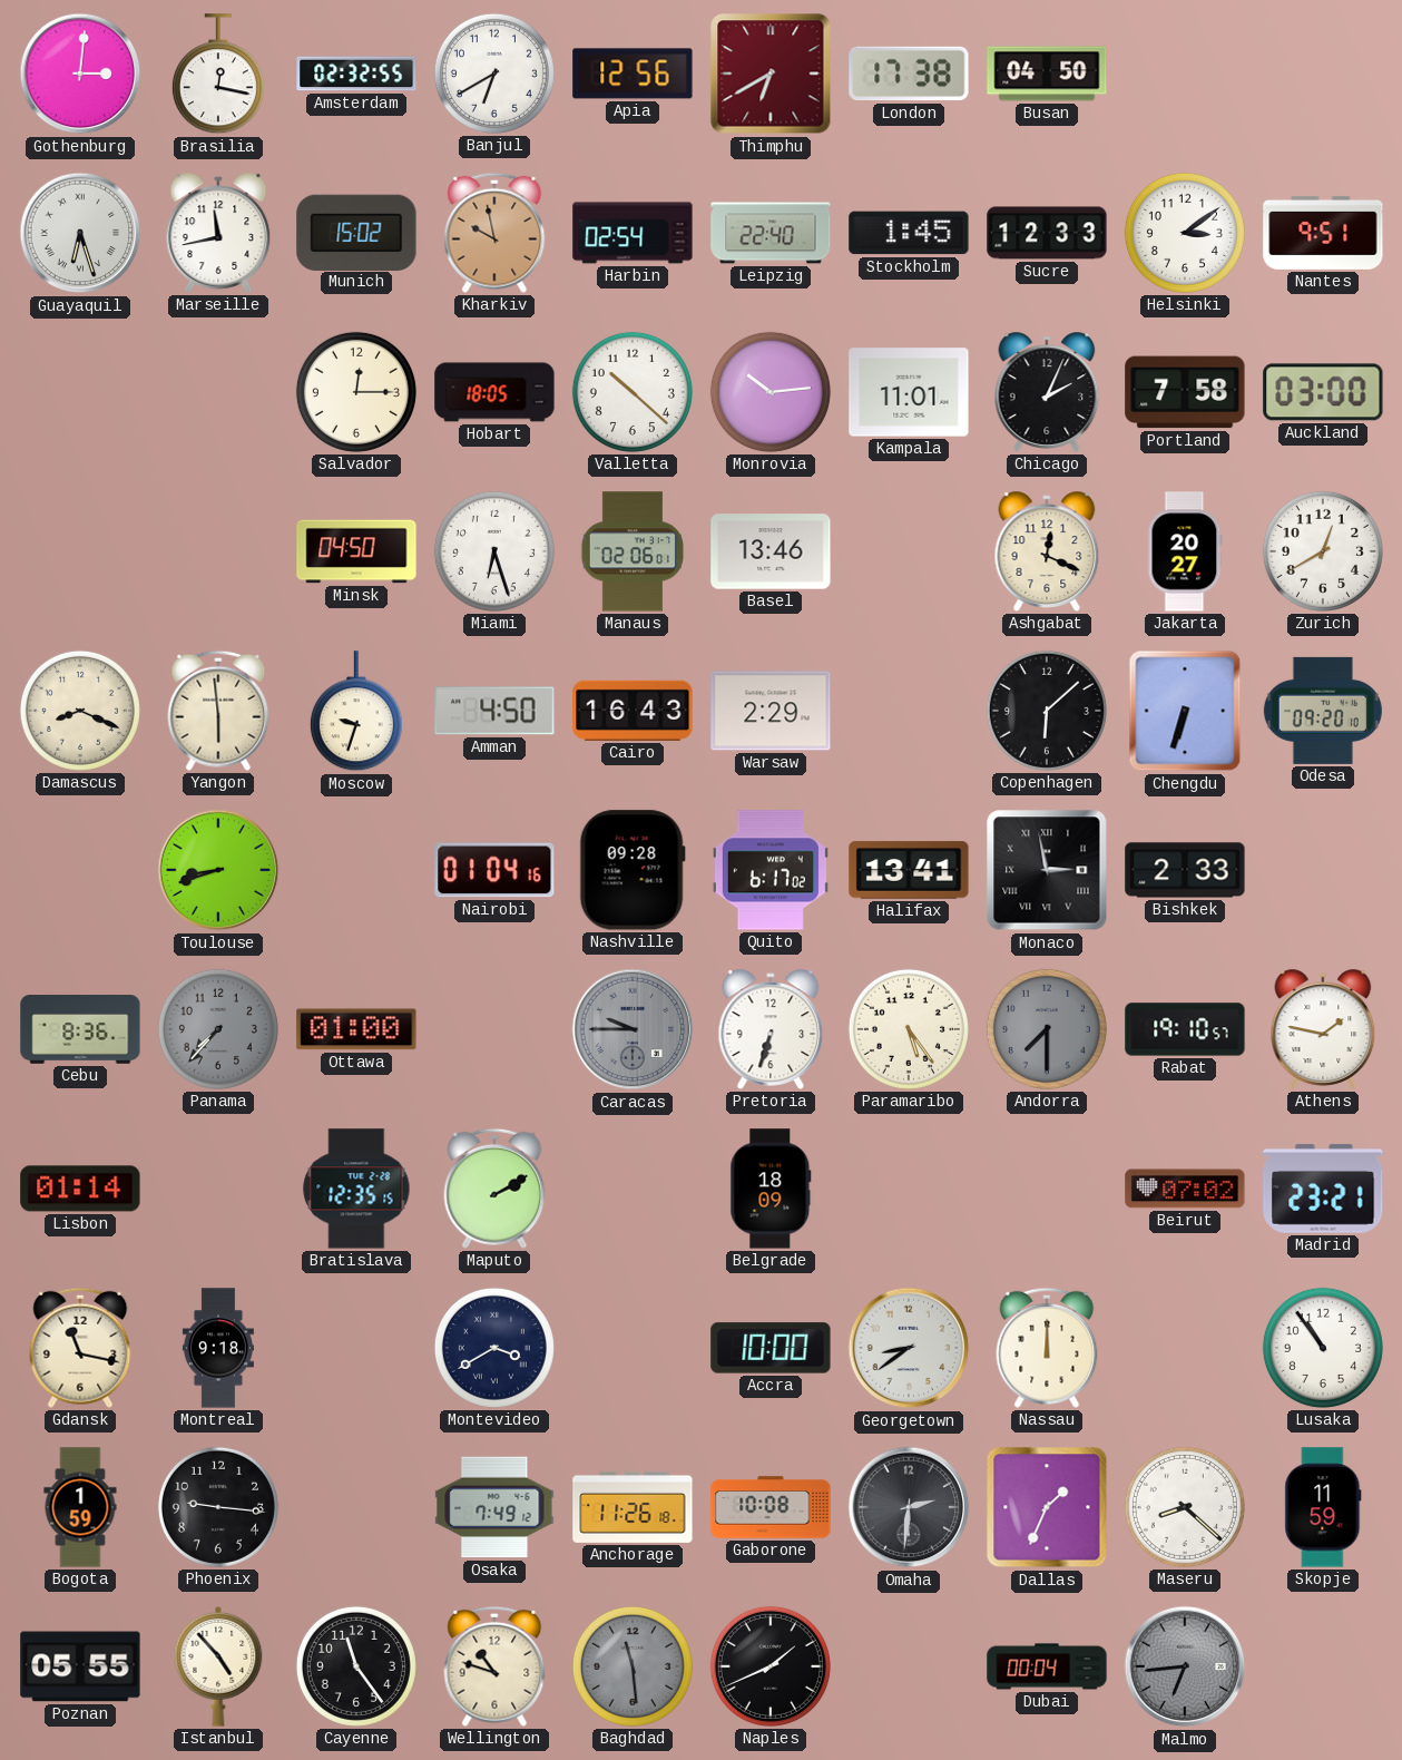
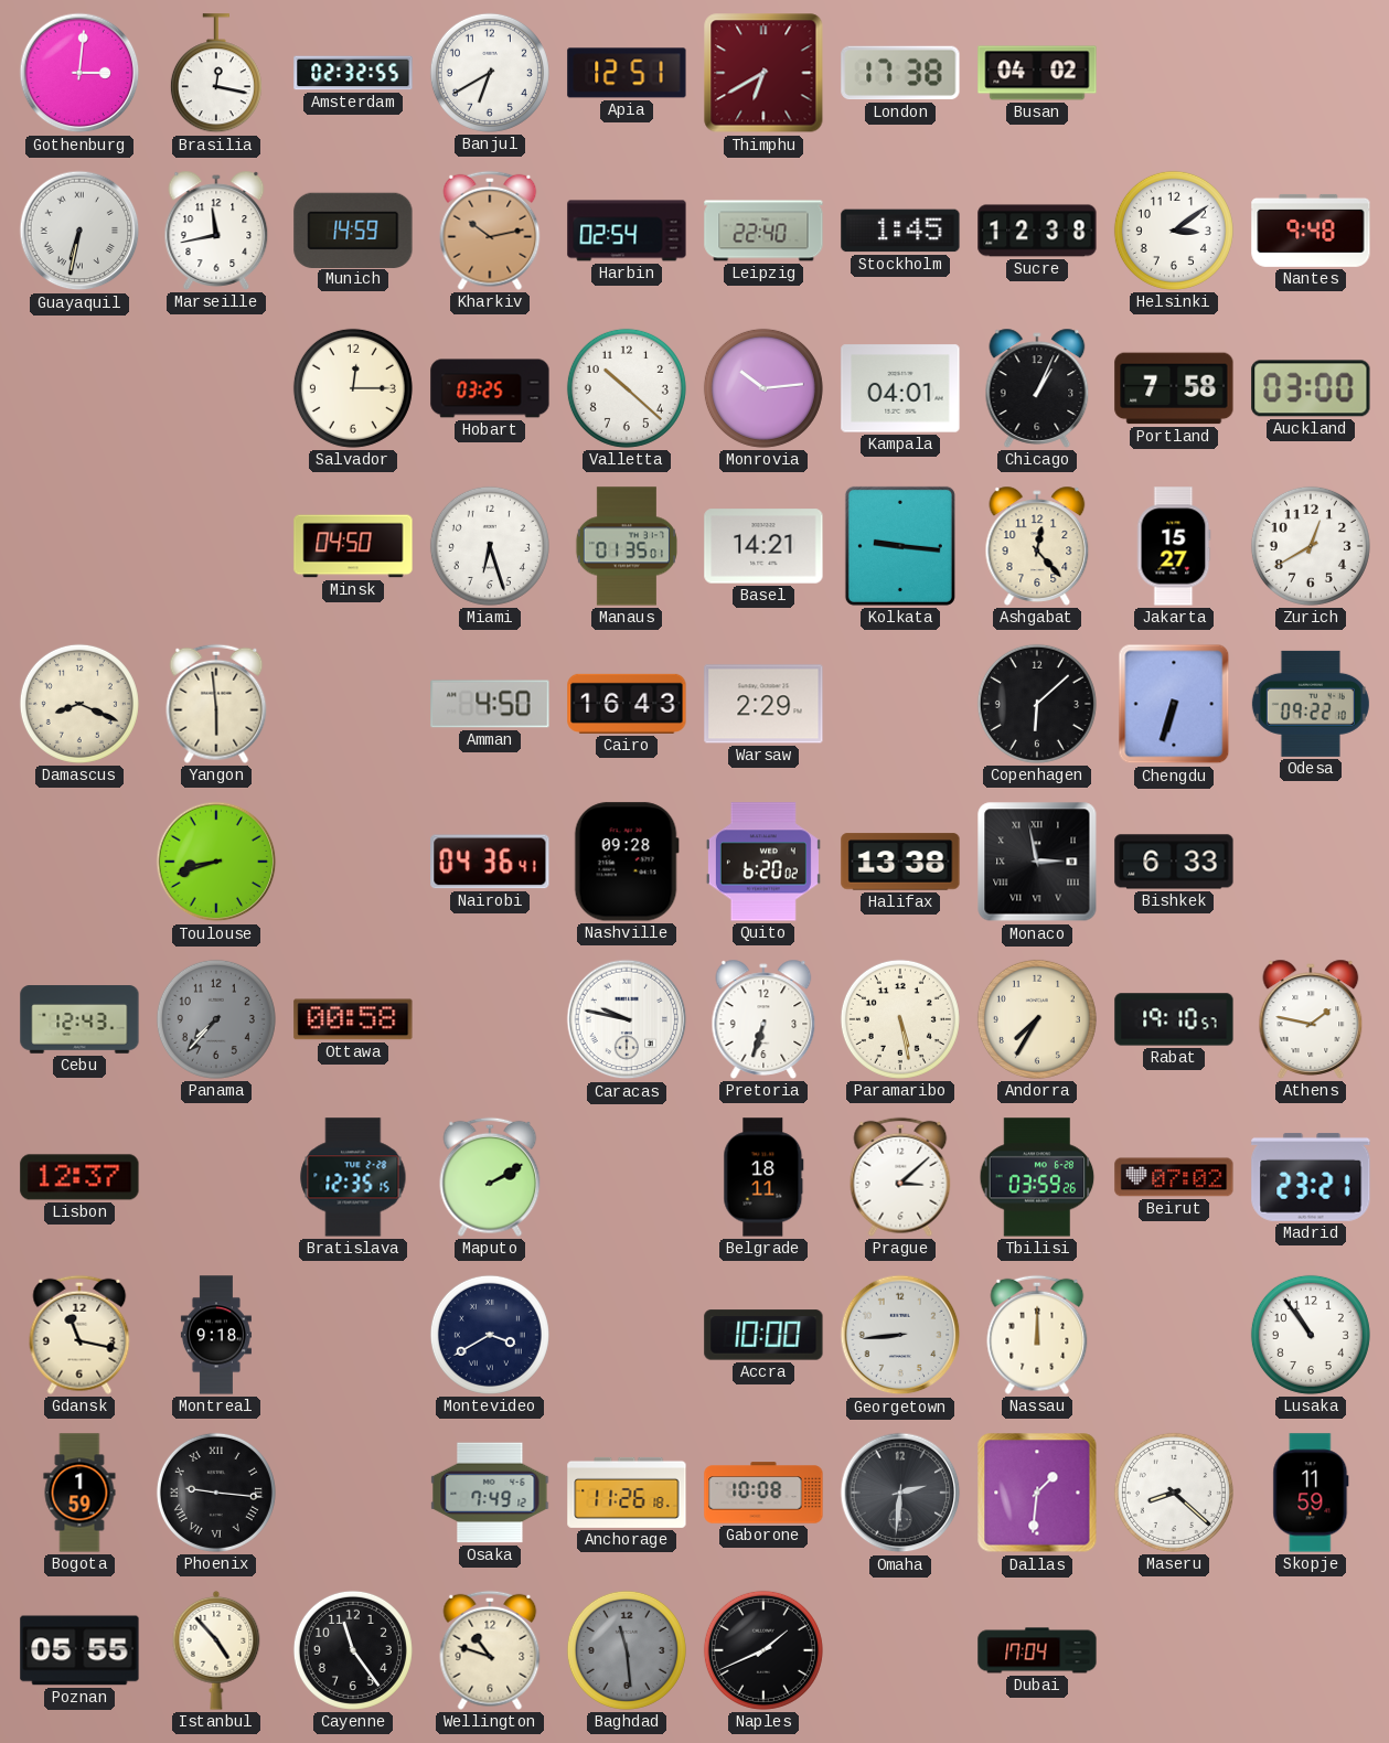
Apia: 12:56 -> 12:51
Busan: 04:50 -> 04:02
Guayaquil: 6:27 -> 6:32
Munich: 15:02 -> 14:59
Kharkiv: 9:58 -> 10:13
Sucre: 12:33 -> 12:38
Nantes: 9:51 -> 9:48
Hobart: 18:05 -> 03:25
Kampala: 11:01 -> 04:01
Chicago: 2:04 -> 1:04
Manaus: 02:06 -> 01:35
Basel: 13:46 -> 14:21
Kolkata: none -> 9:16
Ashgabat: 12:19 -> 12:23
Jakarta: 20:27 -> 15:27
Moscow: 9:33 -> none
Odesa: 09:20 -> 09:22
Nairobi: 01:04 -> 04:36
Quito: 6:17 -> 6:20
Halifax: 13:41 -> 13:38
Bishkek: 2:33 -> 6:33
Cebu: 8:36 -> 12:43
Ottawa: 01:00 -> 00:58
Caracas: 9:45 -> 9:47
Caracas dial: grey -> white
Paramaribo: 5:24 -> 5:28
Andorra: 7:30 -> 7:35
Andorra dial: grey -> cream
Lisbon: 01:14 -> 12:37
Belgrade: 18:09 -> 18:11
Prague: none -> 3:08
Tbilisi: none -> 03:59
Georgetown: 8:39 -> 8:44
Phoenix numerals: Arabic -> Roman
Dallas: 1:34 -> 1:31
Dubai: 00:04 -> 17:04
Malmo: 6:44 -> none
